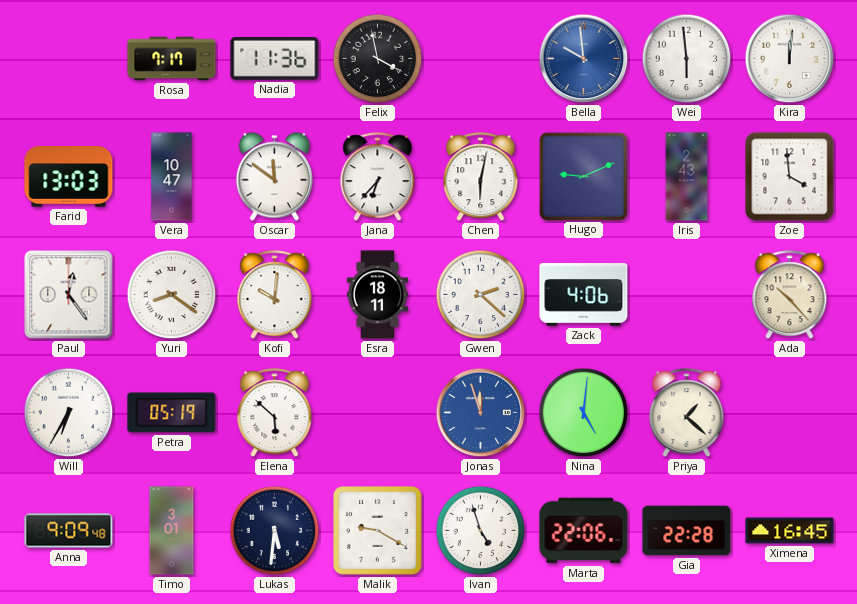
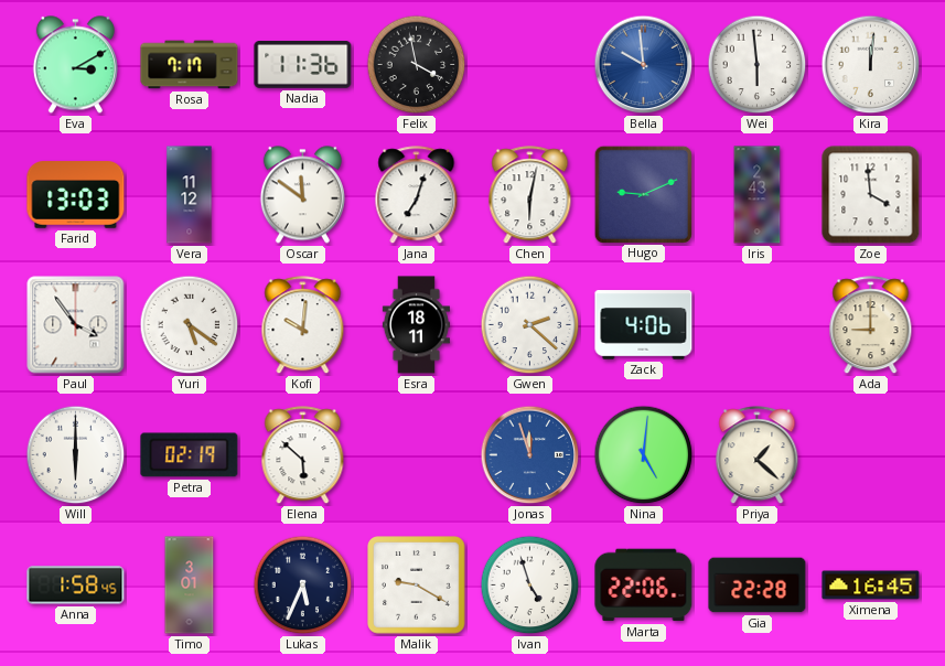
Eva: none -> 3:10
Vera: 10:47 -> 11:12
Jana: 6:37 -> 7:03
Paul: 12:24 -> 3:54
Yuri: 8:21 -> 5:21
Ada: 10:23 -> 9:00
Will: 6:35 -> 6:00
Petra: 05:19 -> 02:19
Anna: 9:09 -> 1:58
Lukas: 5:31 -> 5:34
